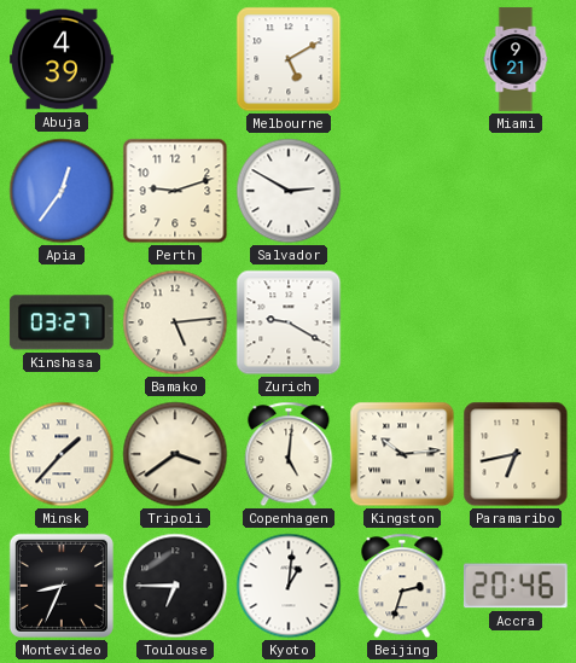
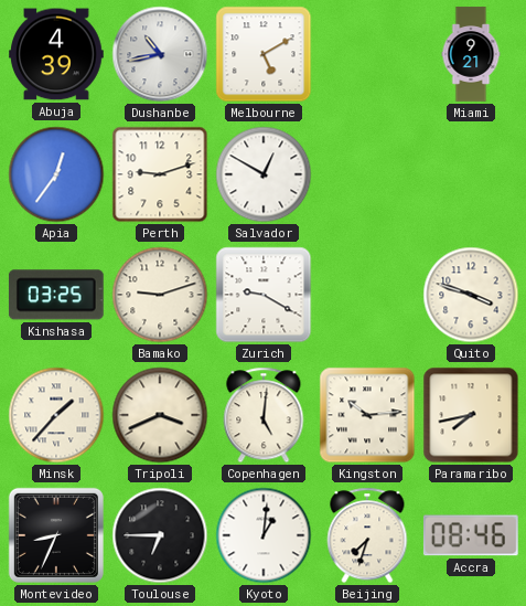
Dushanbe: none -> 10:43
Salvador: 2:50 -> 12:50
Kinshasa: 03:27 -> 03:25
Bamako: 5:14 -> 9:12
Quito: none -> 3:48
Tripoli: 3:39 -> 3:41
Paramaribo: 6:43 -> 7:43
Beijing: 2:33 -> 7:33
Accra: 20:46 -> 08:46
